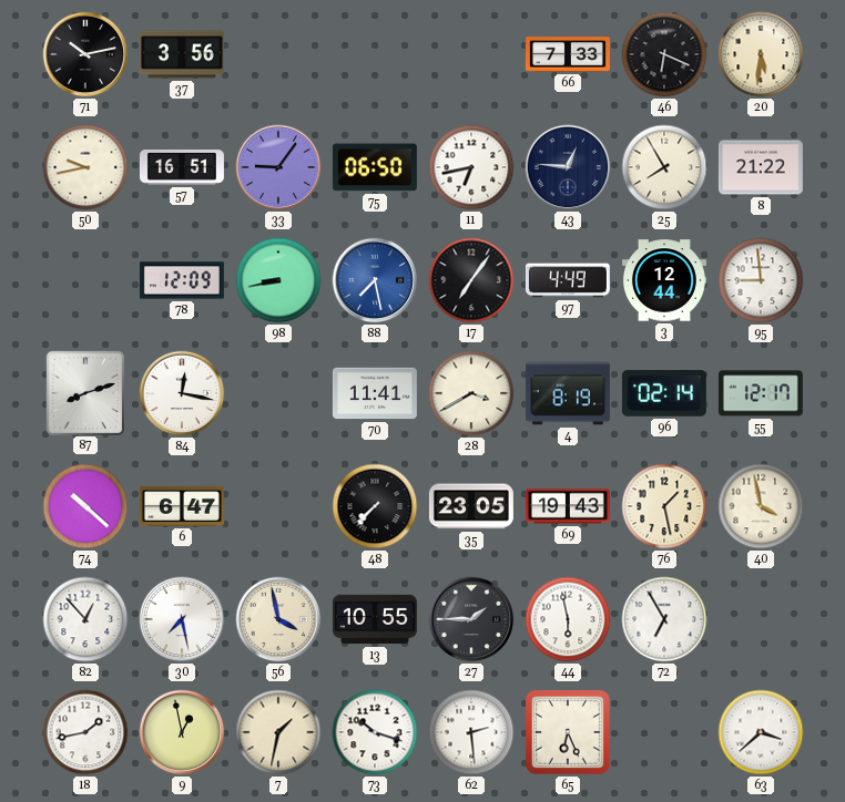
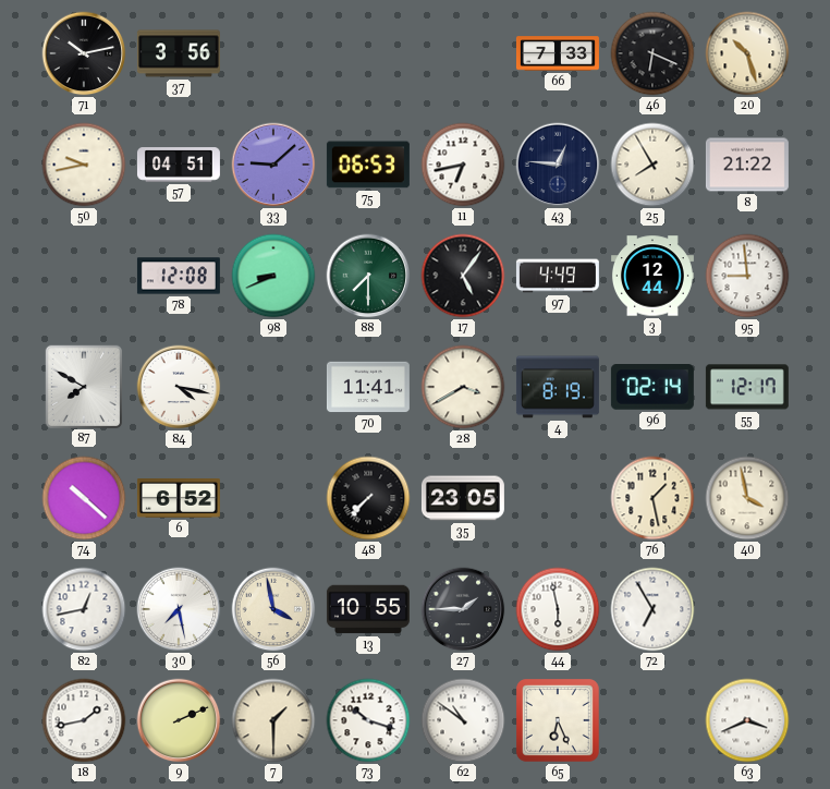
20: 5:31 -> 10:27
57: 16:51 -> 04:51
33: 9:06 -> 9:08
75: 06:50 -> 06:53
78: 12:09 -> 12:08
98: 8:43 -> 8:41
88: 7:28 -> 7:30
88 dial: blue -> green
17: 7:06 -> 5:06
87: 8:12 -> 7:50
84: 12:17 -> 4:17
6: 6:47 -> 6:52
69: 19:43 -> none
82: 12:53 -> 12:43
9: 12:58 -> 2:11
7: 1:32 -> 1:30
62: 2:29 -> 10:51
63: 3:38 -> 3:41
